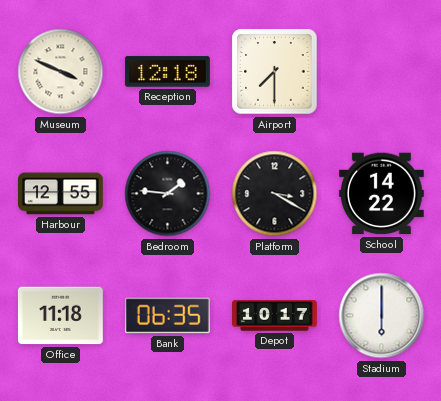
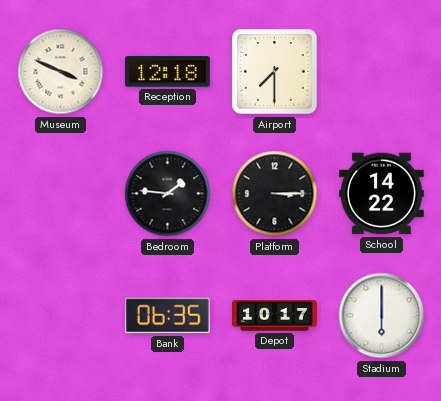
Harbour: 12:55 -> none
Platform: 3:20 -> 3:15
Office: 11:18 -> none
